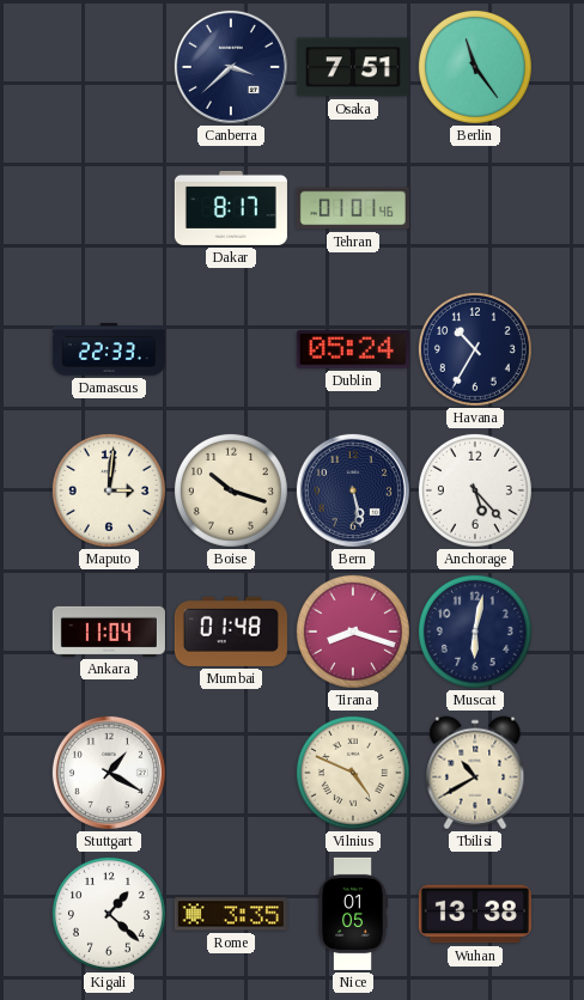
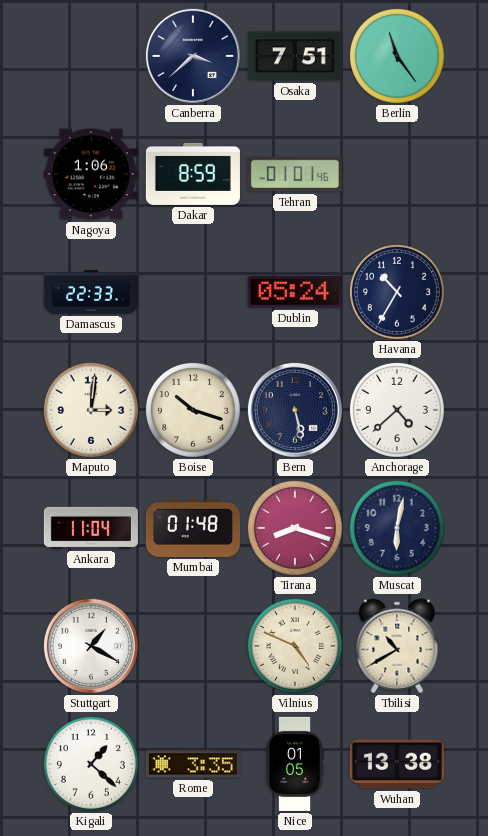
Nagoya: none -> 1:06
Dakar: 8:17 -> 8:59
Anchorage: 5:23 -> 4:38
